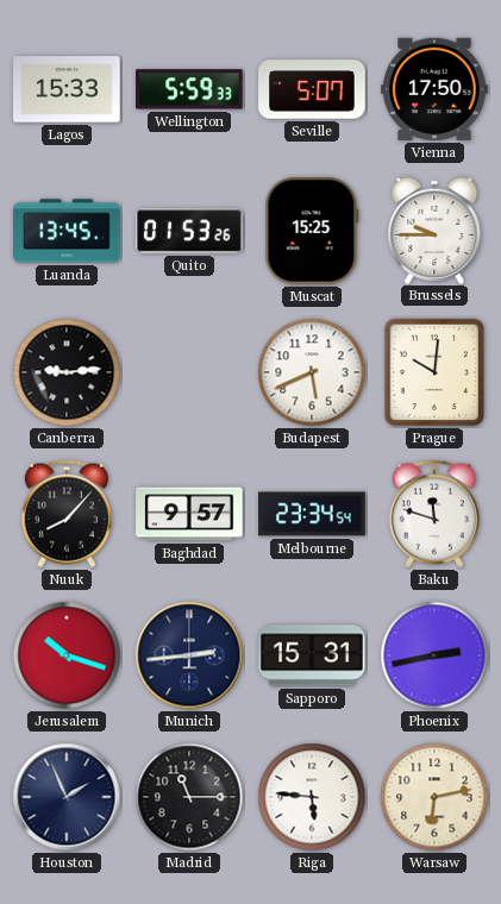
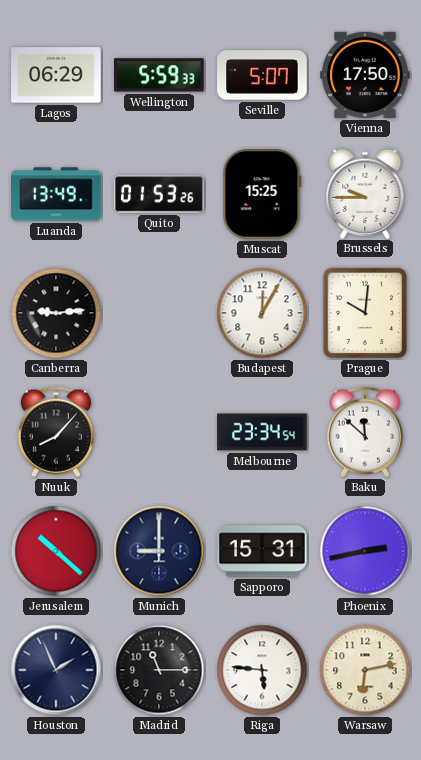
Lagos: 15:33 -> 06:29
Luanda: 13:45 -> 13:49
Budapest: 5:41 -> 12:05
Baghdad: 9:57 -> none
Baku: 11:48 -> 11:52
Jerusalem: 10:18 -> 10:22
Munich: 2:44 -> 9:00
